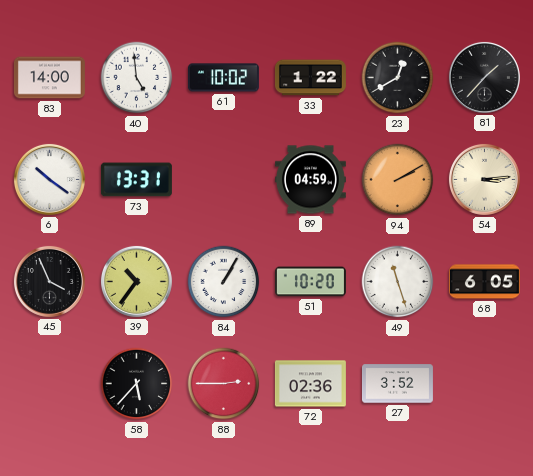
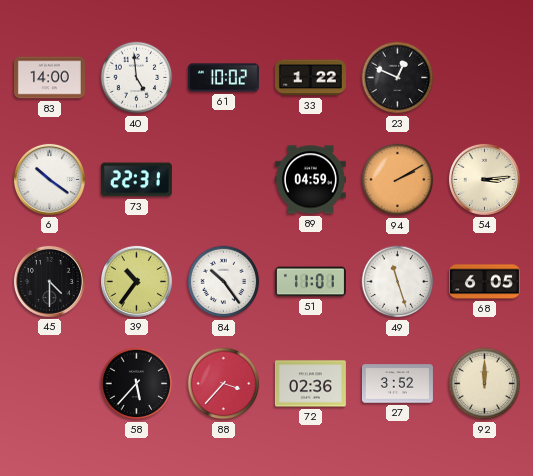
23: 12:40 -> 12:49
81: 1:37 -> none
73: 13:31 -> 22:31
45: 3:56 -> 4:30
84: 1:05 -> 10:24
51: 10:20 -> 11:01
88: 2:45 -> 3:37
92: none -> 12:00
